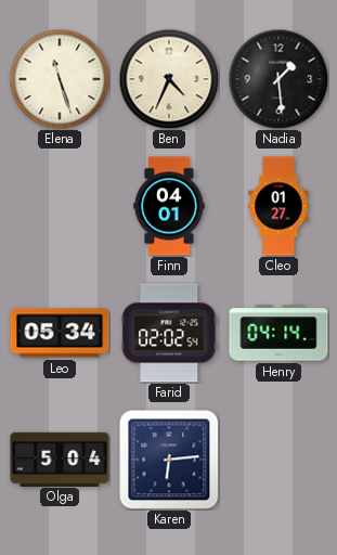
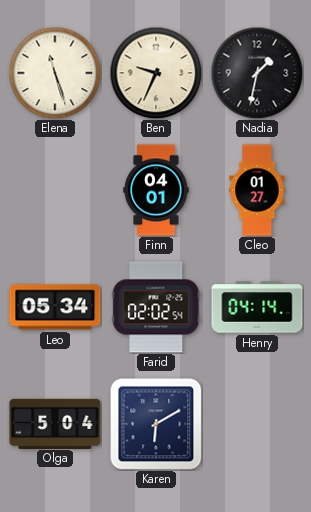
Ben: 4:34 -> 9:34
Nadia: 1:29 -> 1:32
Karen: 6:14 -> 6:10
